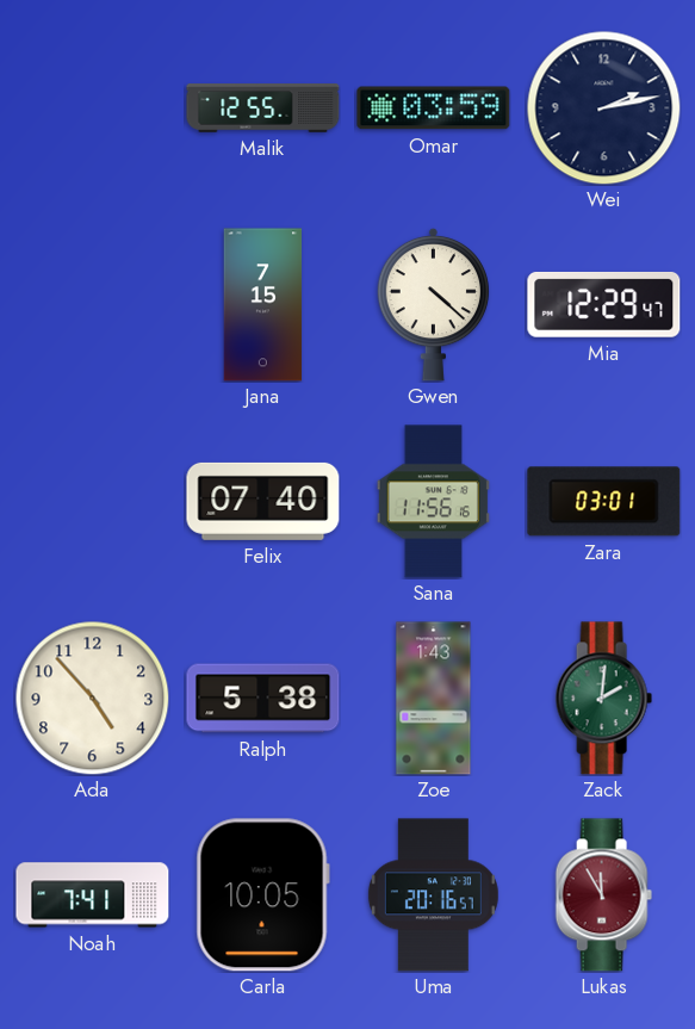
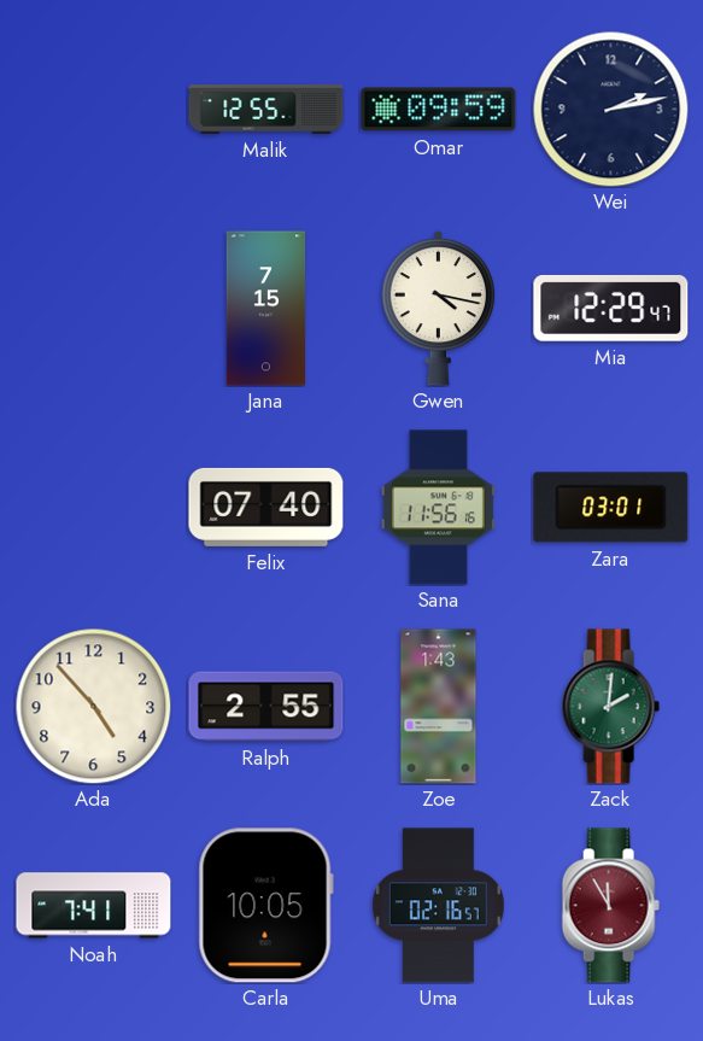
Omar: 03:59 -> 09:59
Gwen: 4:22 -> 4:17
Ralph: 5:38 -> 2:55
Uma: 20:16 -> 02:16
